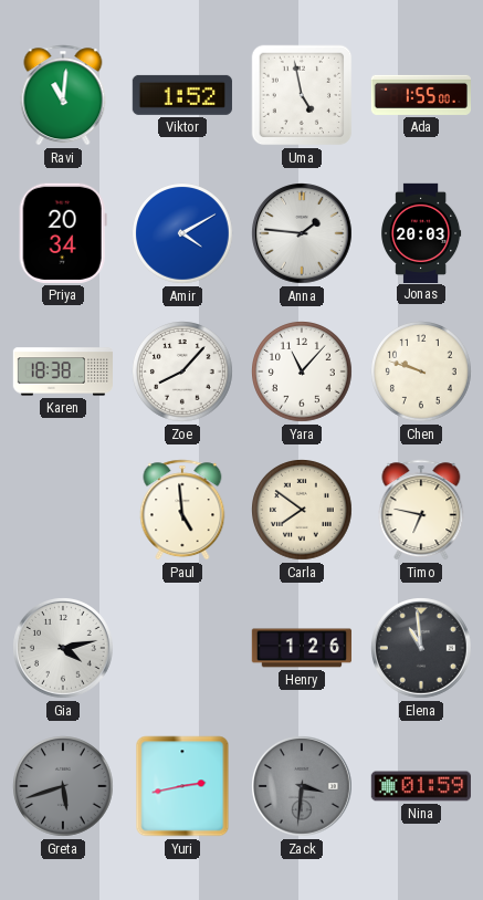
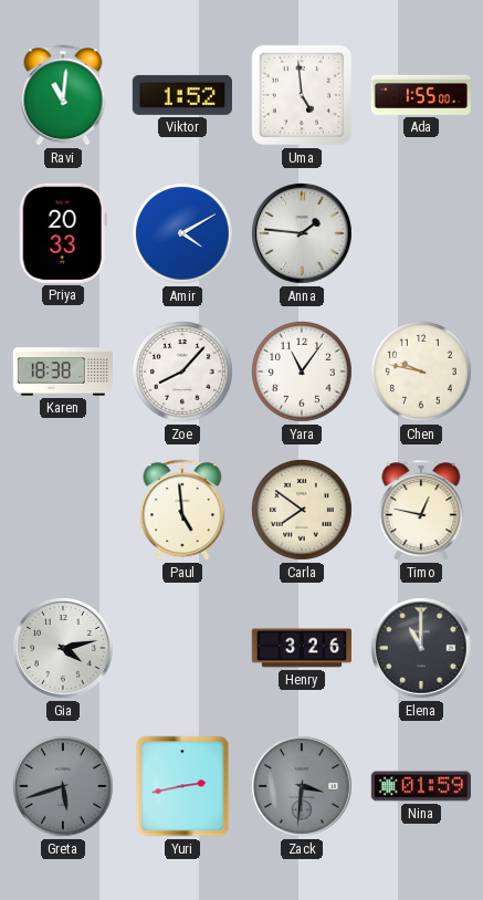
Uma: 4:58 -> 4:59
Priya: 20:34 -> 20:33
Jonas: 20:03 -> none
Yara: 11:07 -> 11:06
Chen: 9:48 -> 9:47
Timo: 6:47 -> 12:47
Henry: 1:26 -> 3:26
Elena: 10:59 -> 11:00
